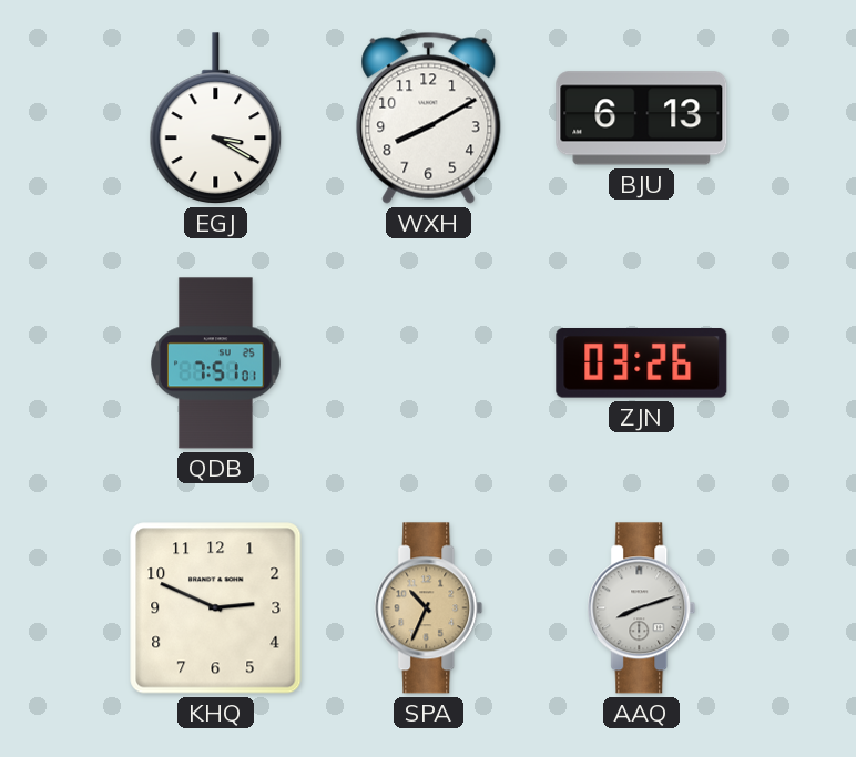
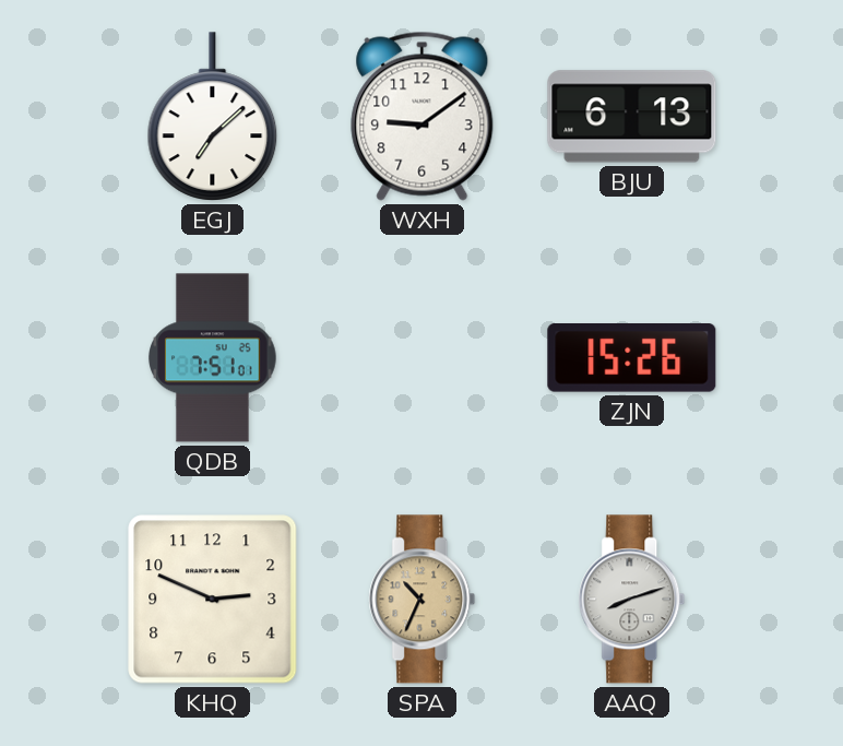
EGJ: 3:20 -> 7:08
WXH: 8:10 -> 9:09
ZJN: 03:26 -> 15:26
